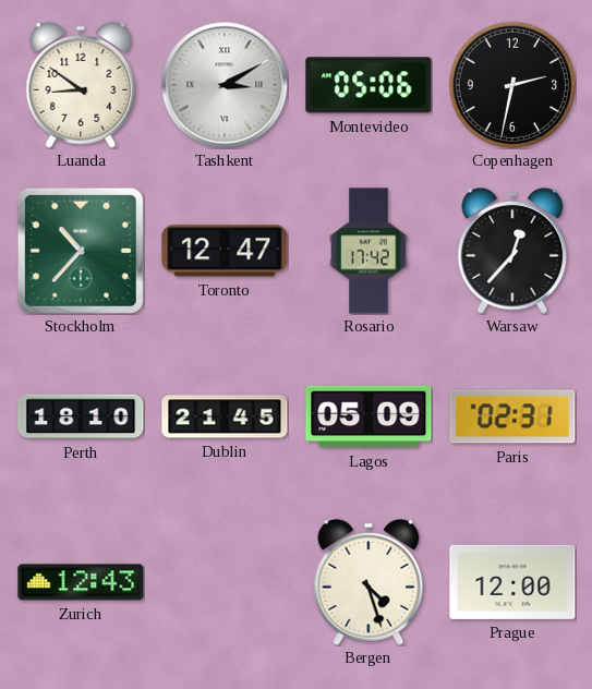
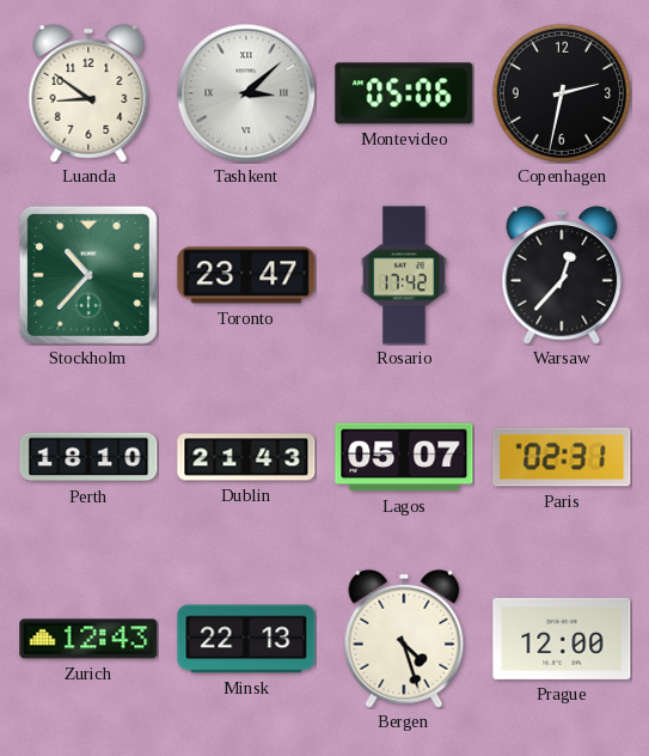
Tashkent: 3:10 -> 3:08
Toronto: 12:47 -> 23:47
Dublin: 21:45 -> 21:43
Lagos: 05:09 -> 05:07
Minsk: none -> 22:13
